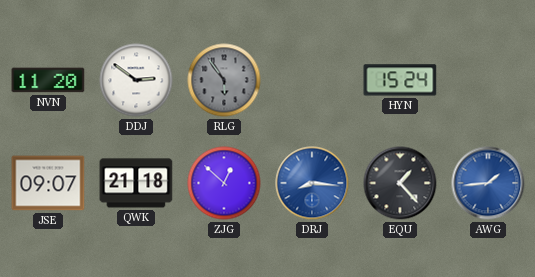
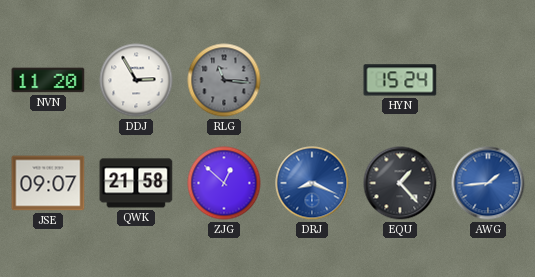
DDJ: 2:51 -> 2:55
RLG: 5:54 -> 11:16
QWK: 21:18 -> 21:58
DRJ: 8:16 -> 8:19
